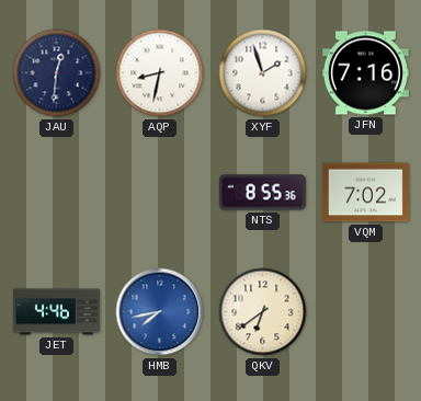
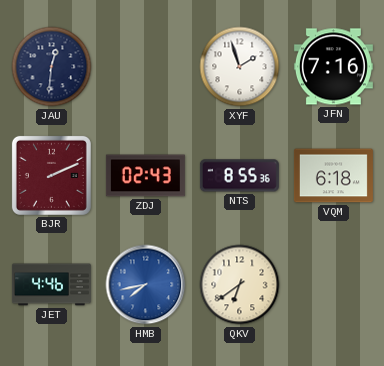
AQP: 8:32 -> none
BJR: none -> 2:11
ZDJ: none -> 02:43
VQM: 7:02 -> 6:18
